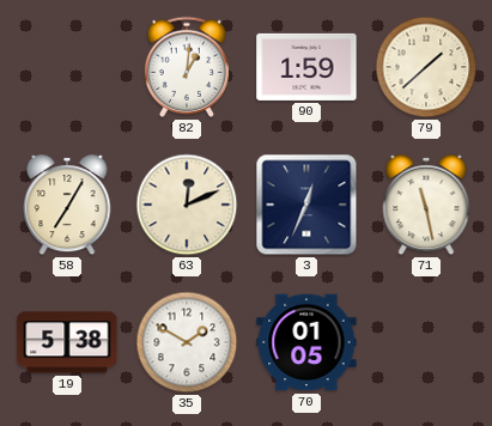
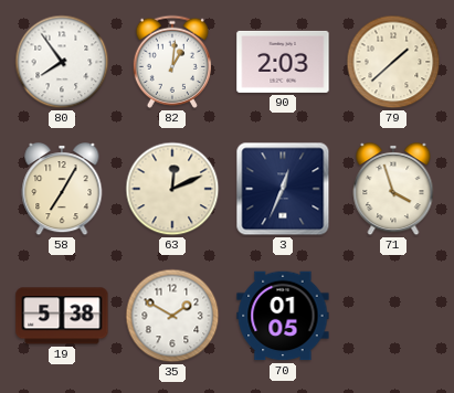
80: none -> 7:54
90: 1:59 -> 2:03
71: 11:28 -> 3:57
